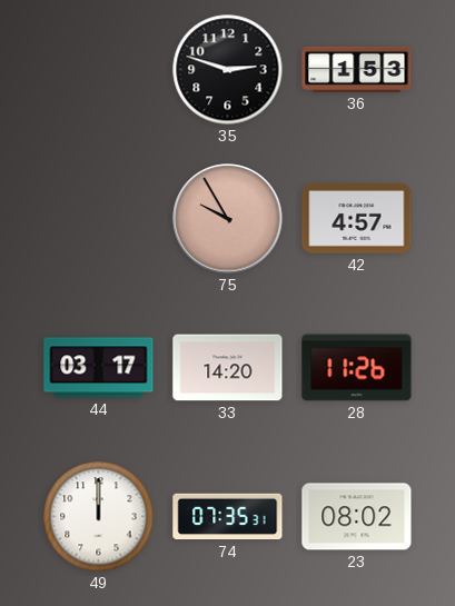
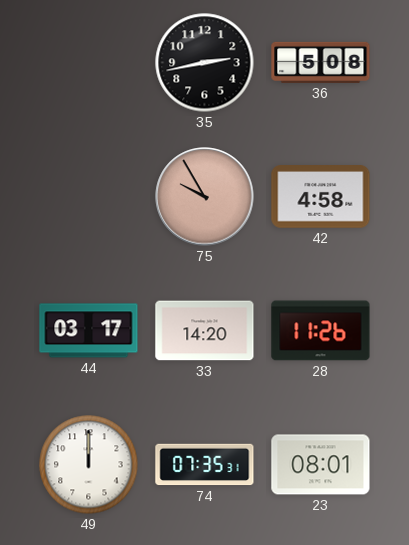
35: 2:48 -> 2:43
36: 1:53 -> 5:08
42: 4:57 -> 4:58
23: 08:02 -> 08:01
